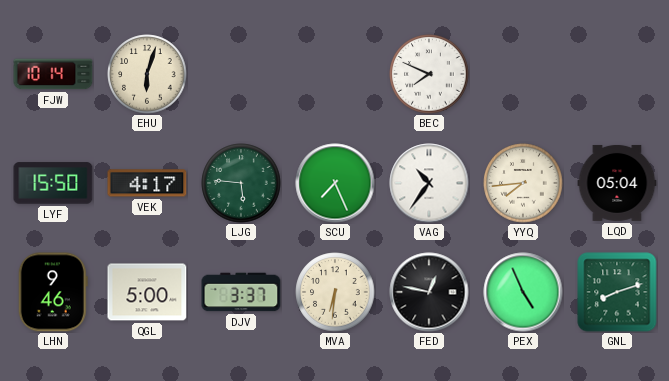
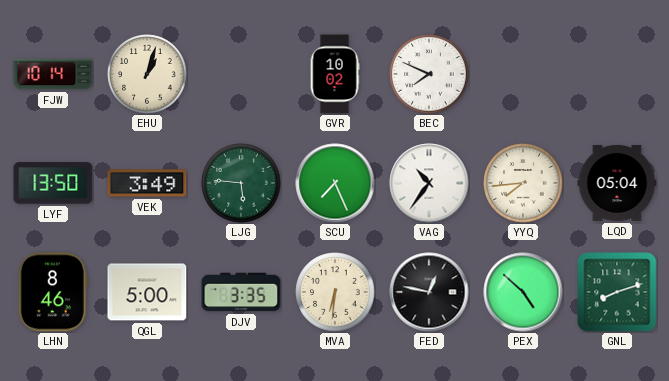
EHU: 6:03 -> 1:03
GVR: none -> 10:02
LYF: 15:50 -> 13:50
VEK: 4:17 -> 3:49
LHN: 9:46 -> 8:46
DJV: 3:37 -> 3:35
PEX: 4:56 -> 4:52
